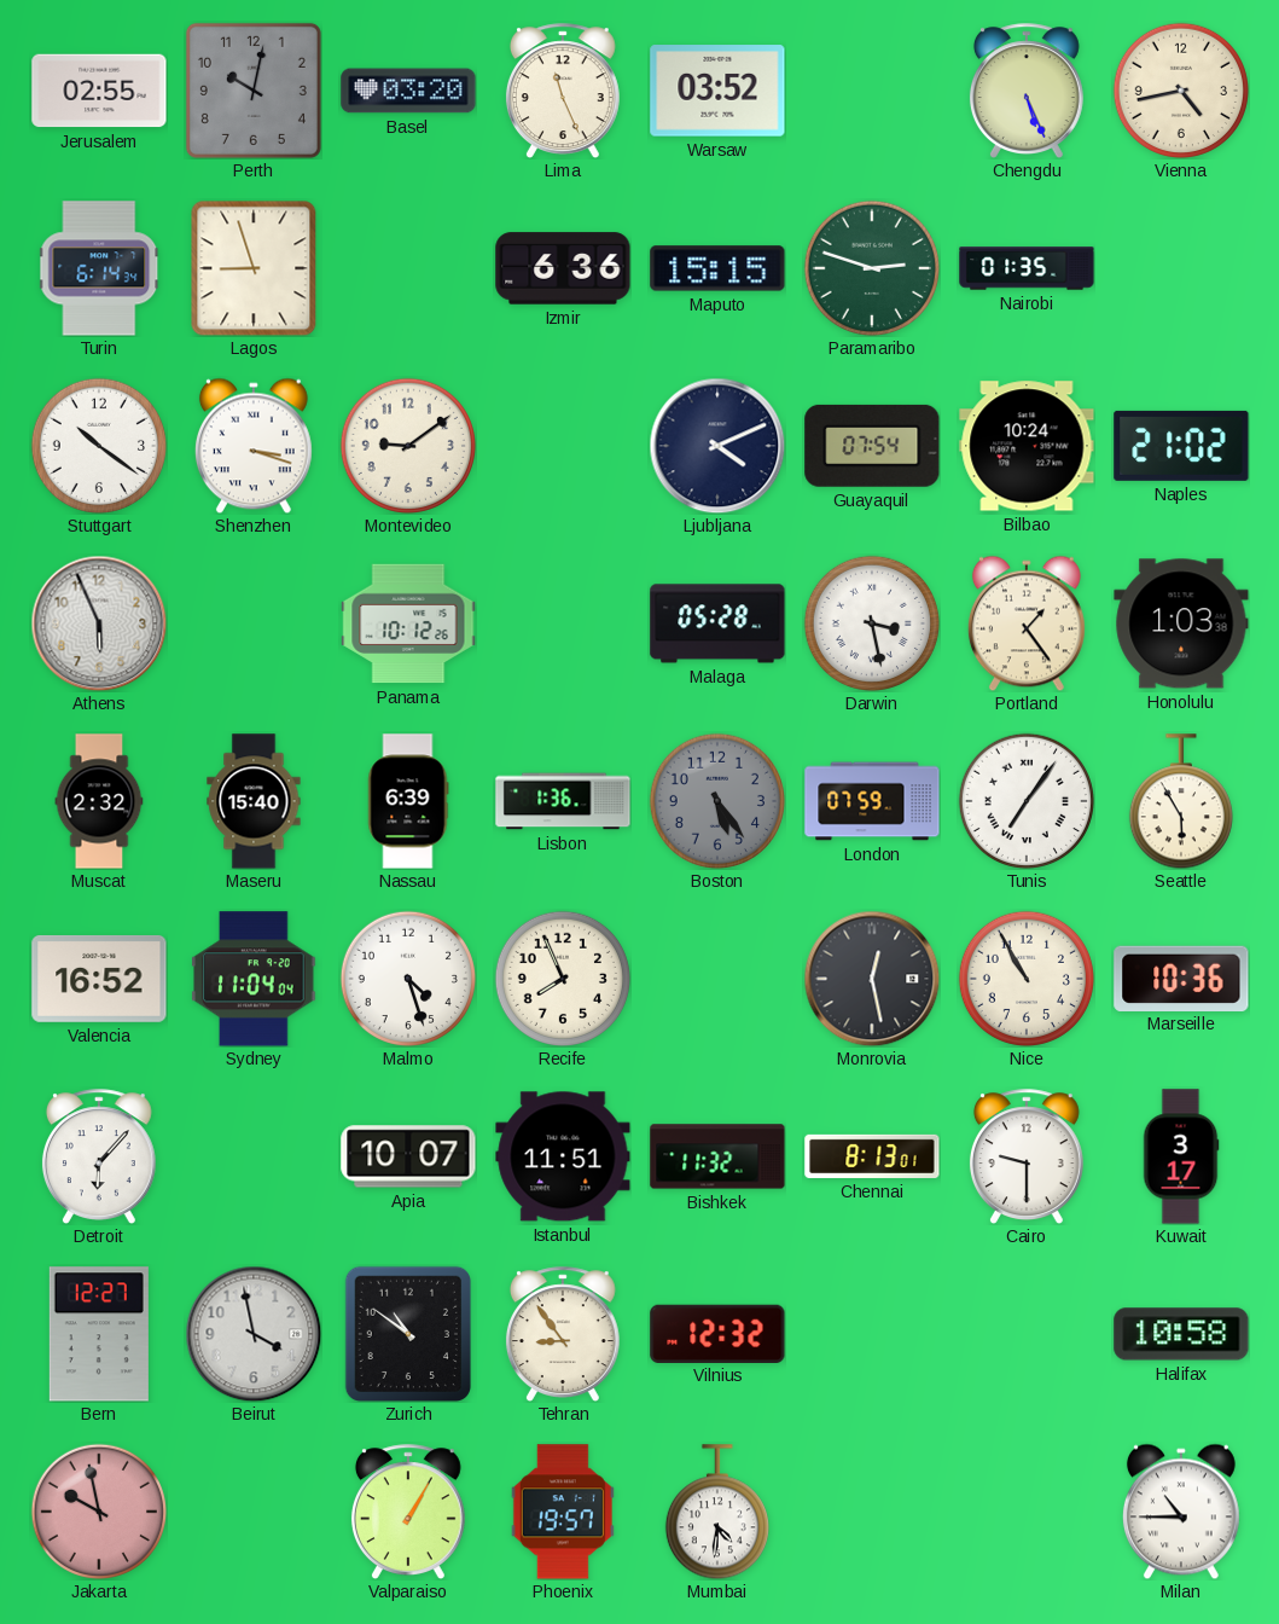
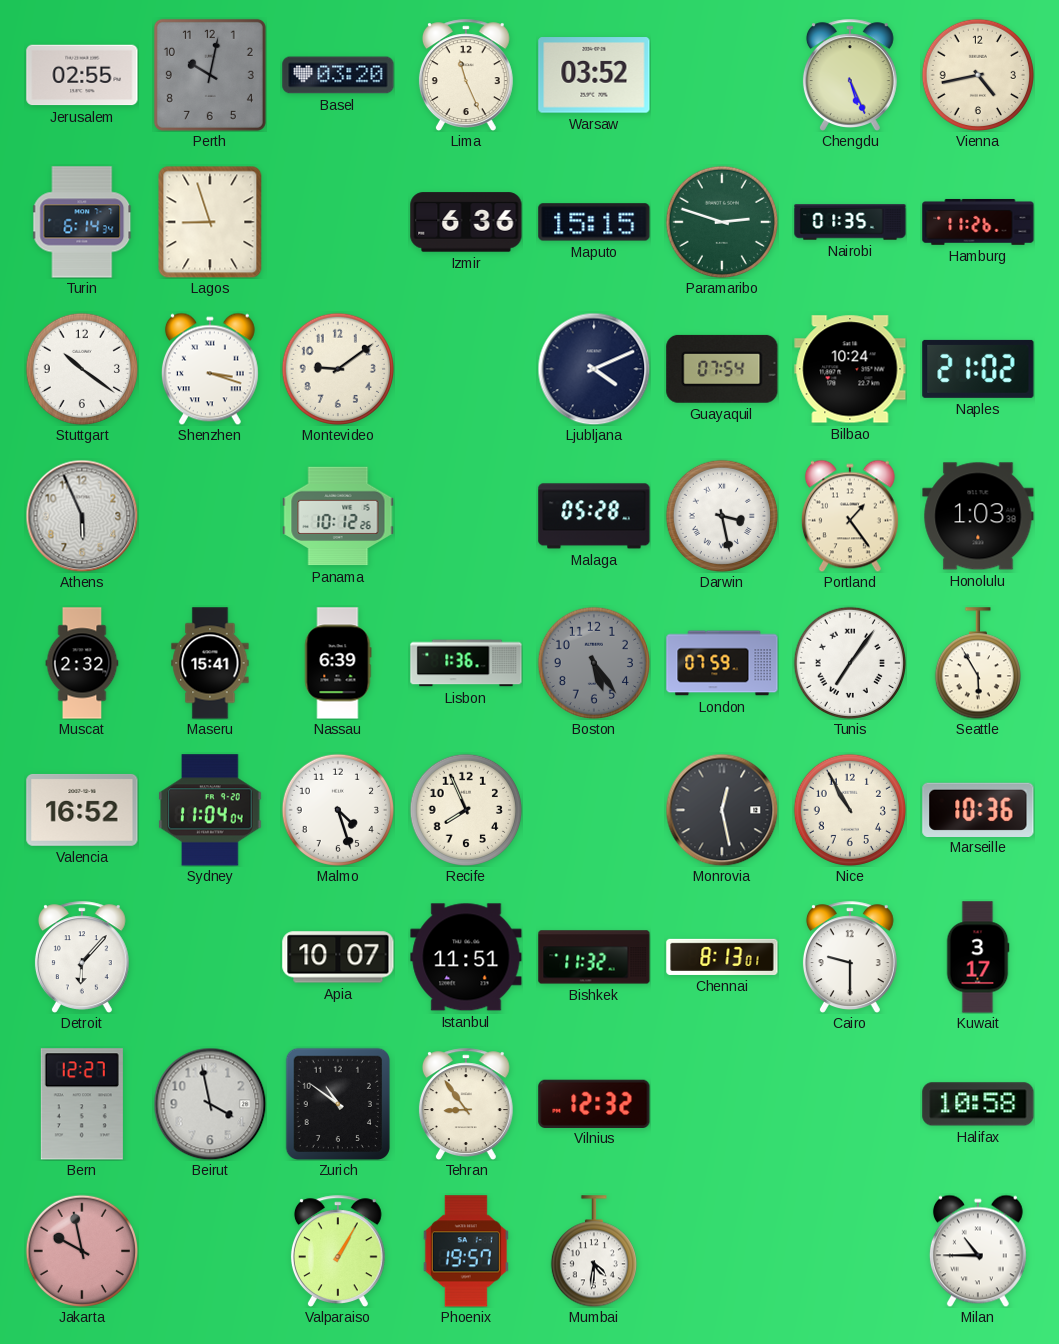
Hamburg: none -> 11:26
Maseru: 15:40 -> 15:41
